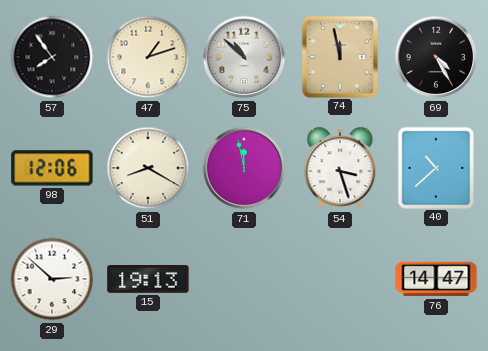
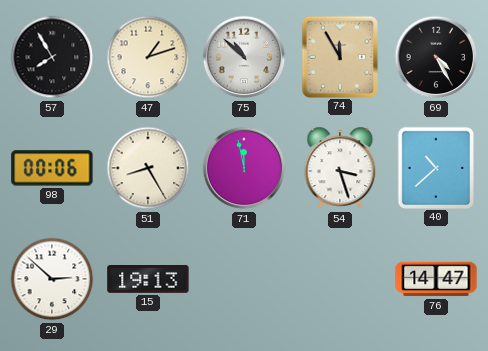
57: 7:54 -> 7:55
74: 11:58 -> 11:55
98: 12:06 -> 00:06
51: 8:20 -> 8:25
